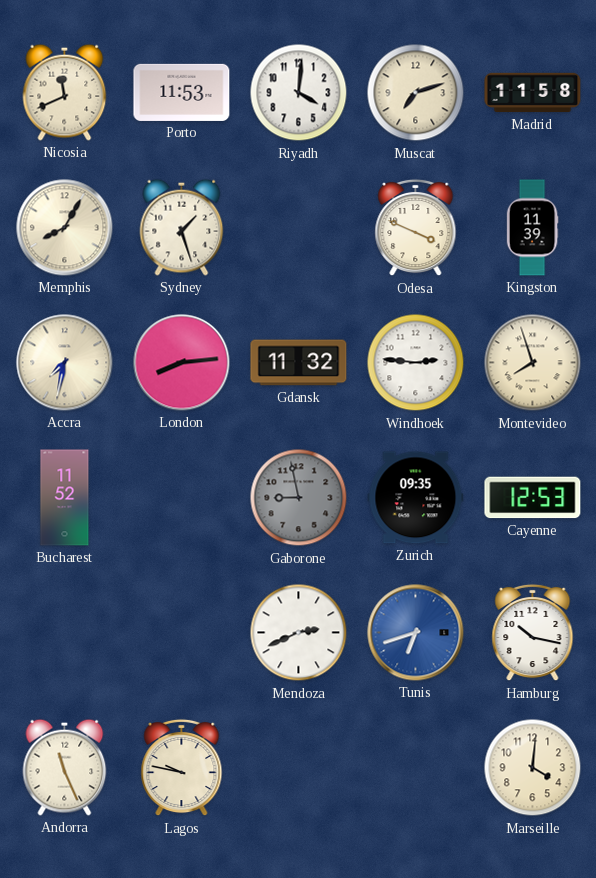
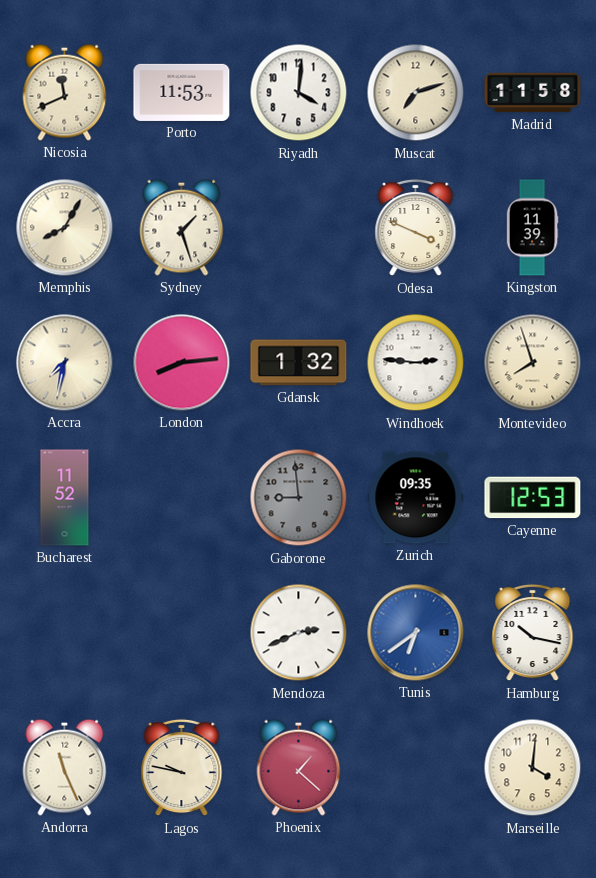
Gdansk: 11:32 -> 1:32
Gaborone: 8:58 -> 8:59
Tunis: 6:42 -> 6:39
Phoenix: none -> 1:22
